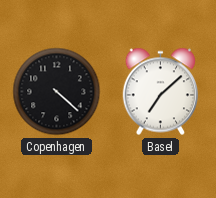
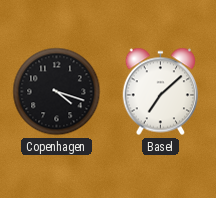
Copenhagen: 4:22 -> 4:18
